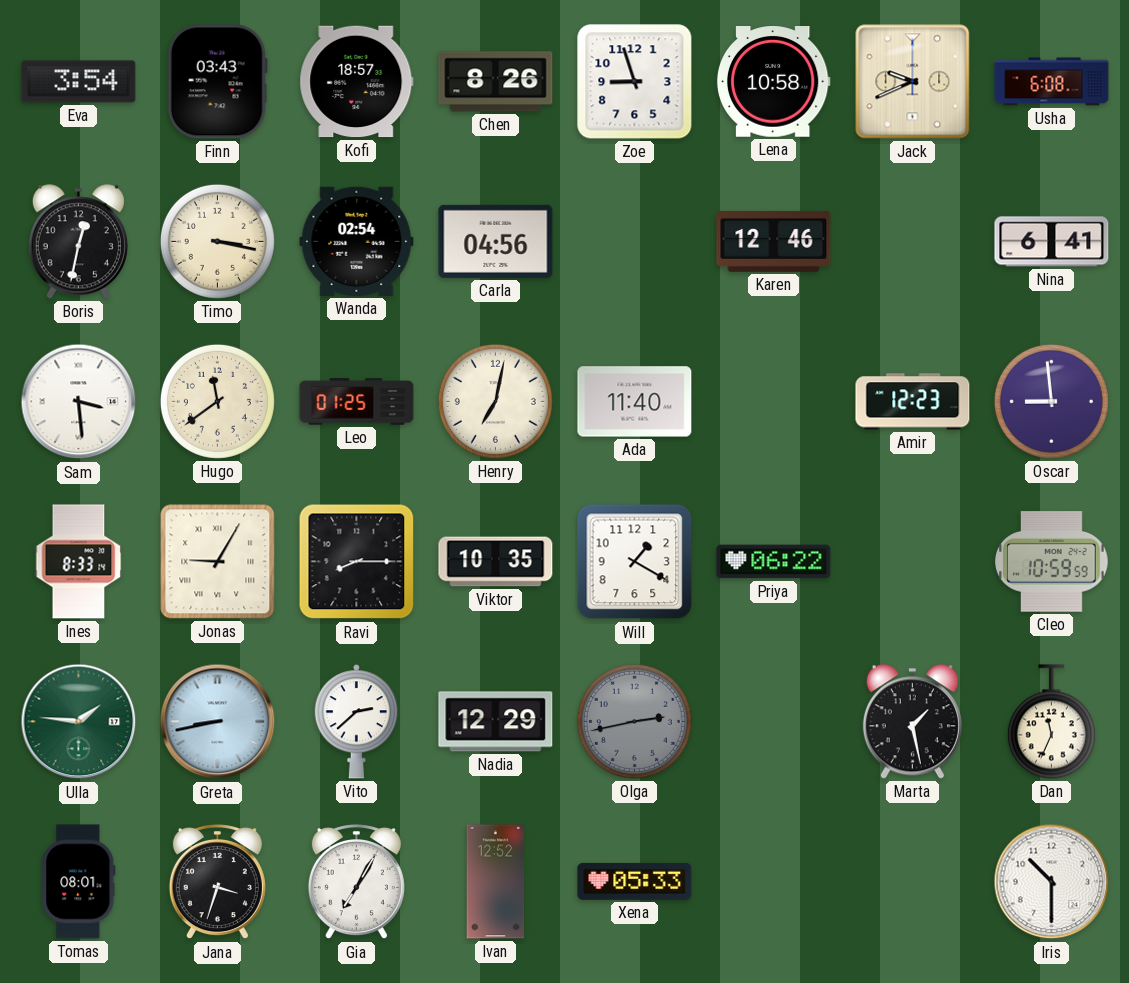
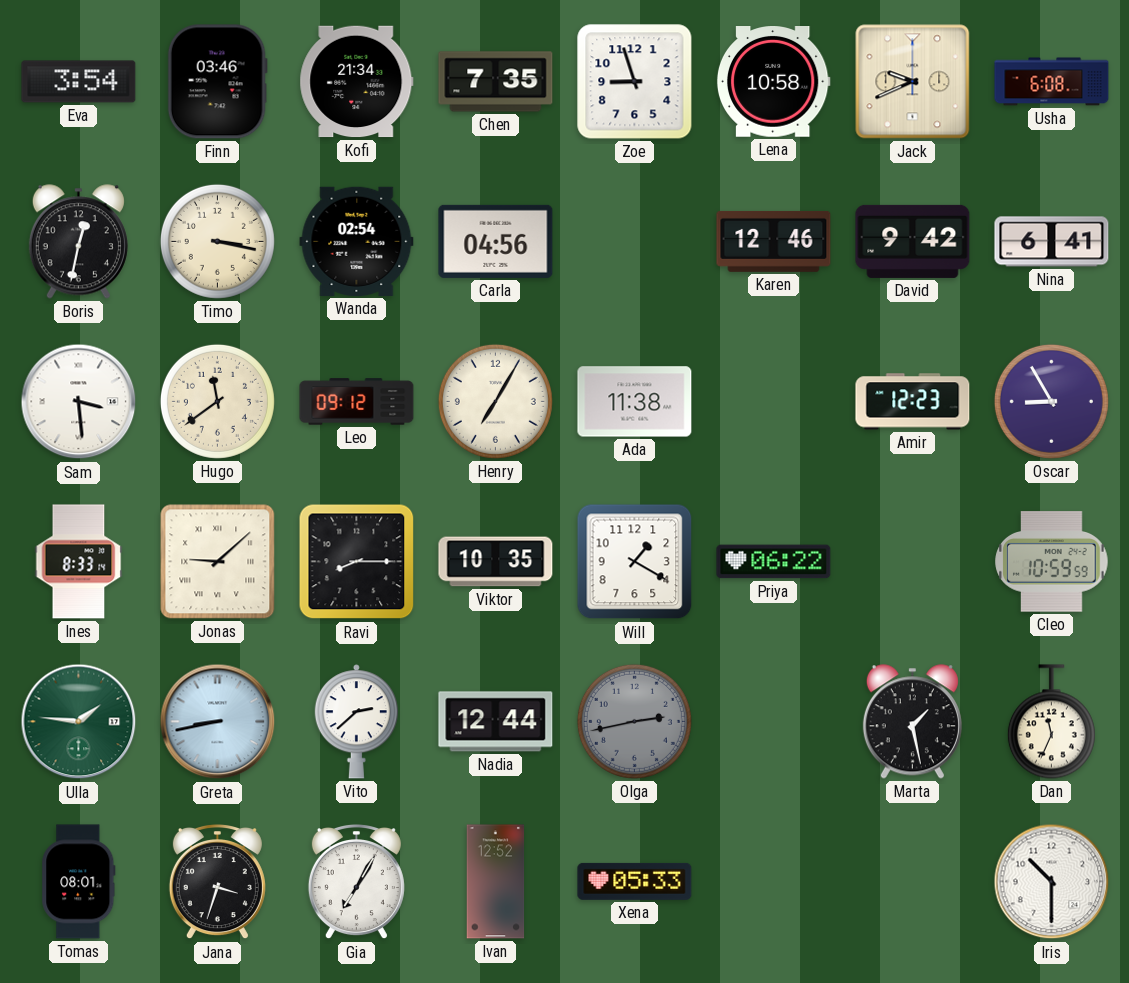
Finn: 03:43 -> 03:46
Kofi: 18:57 -> 21:34
Chen: 8:26 -> 7:35
David: none -> 9:42
Leo: 01:25 -> 09:12
Henry: 7:02 -> 7:05
Ada: 11:40 -> 11:38
Oscar: 8:59 -> 8:55
Jonas: 9:05 -> 9:08
Nadia: 12:29 -> 12:44
